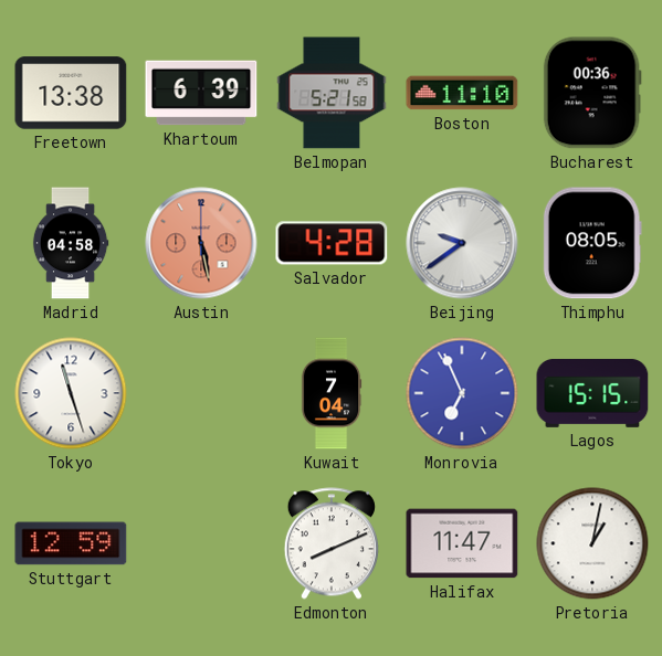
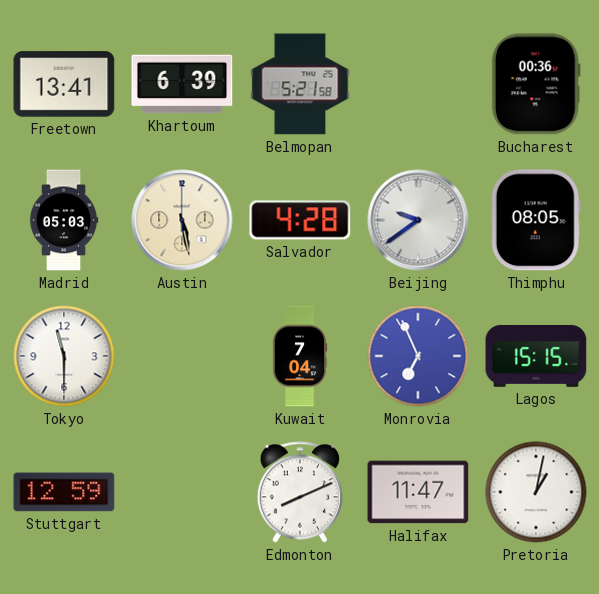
Freetown: 13:38 -> 13:41
Boston: 11:10 -> none
Madrid: 04:58 -> 05:03
Austin dial: salmon -> cream
Tokyo: 11:27 -> 11:30
